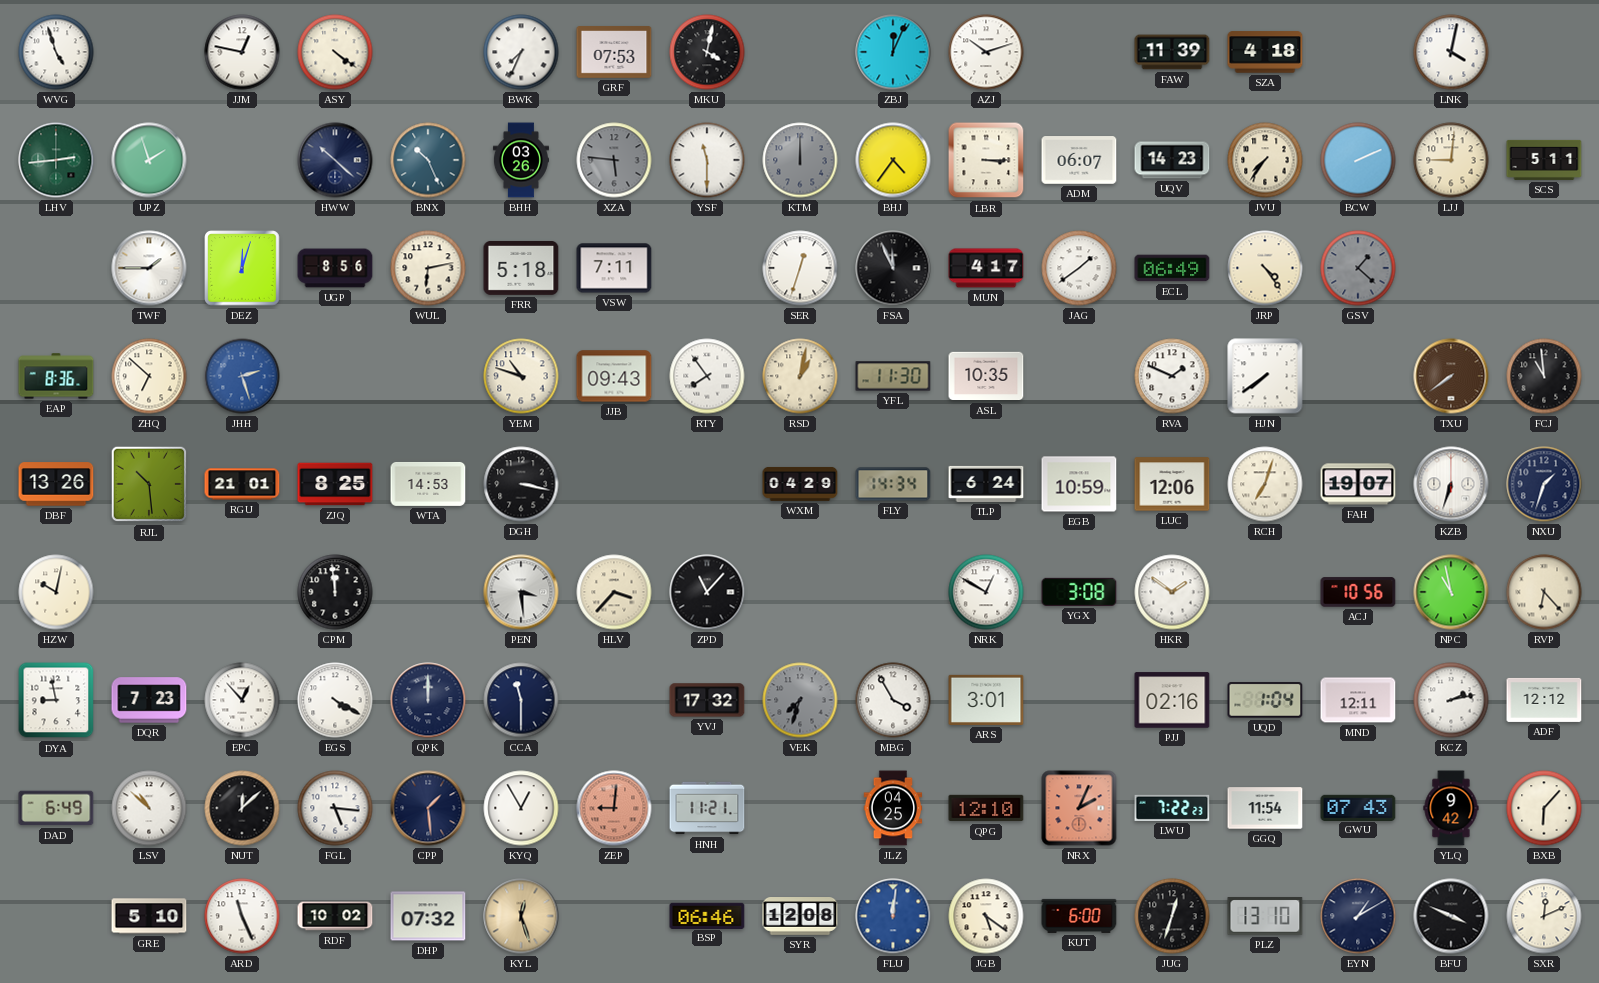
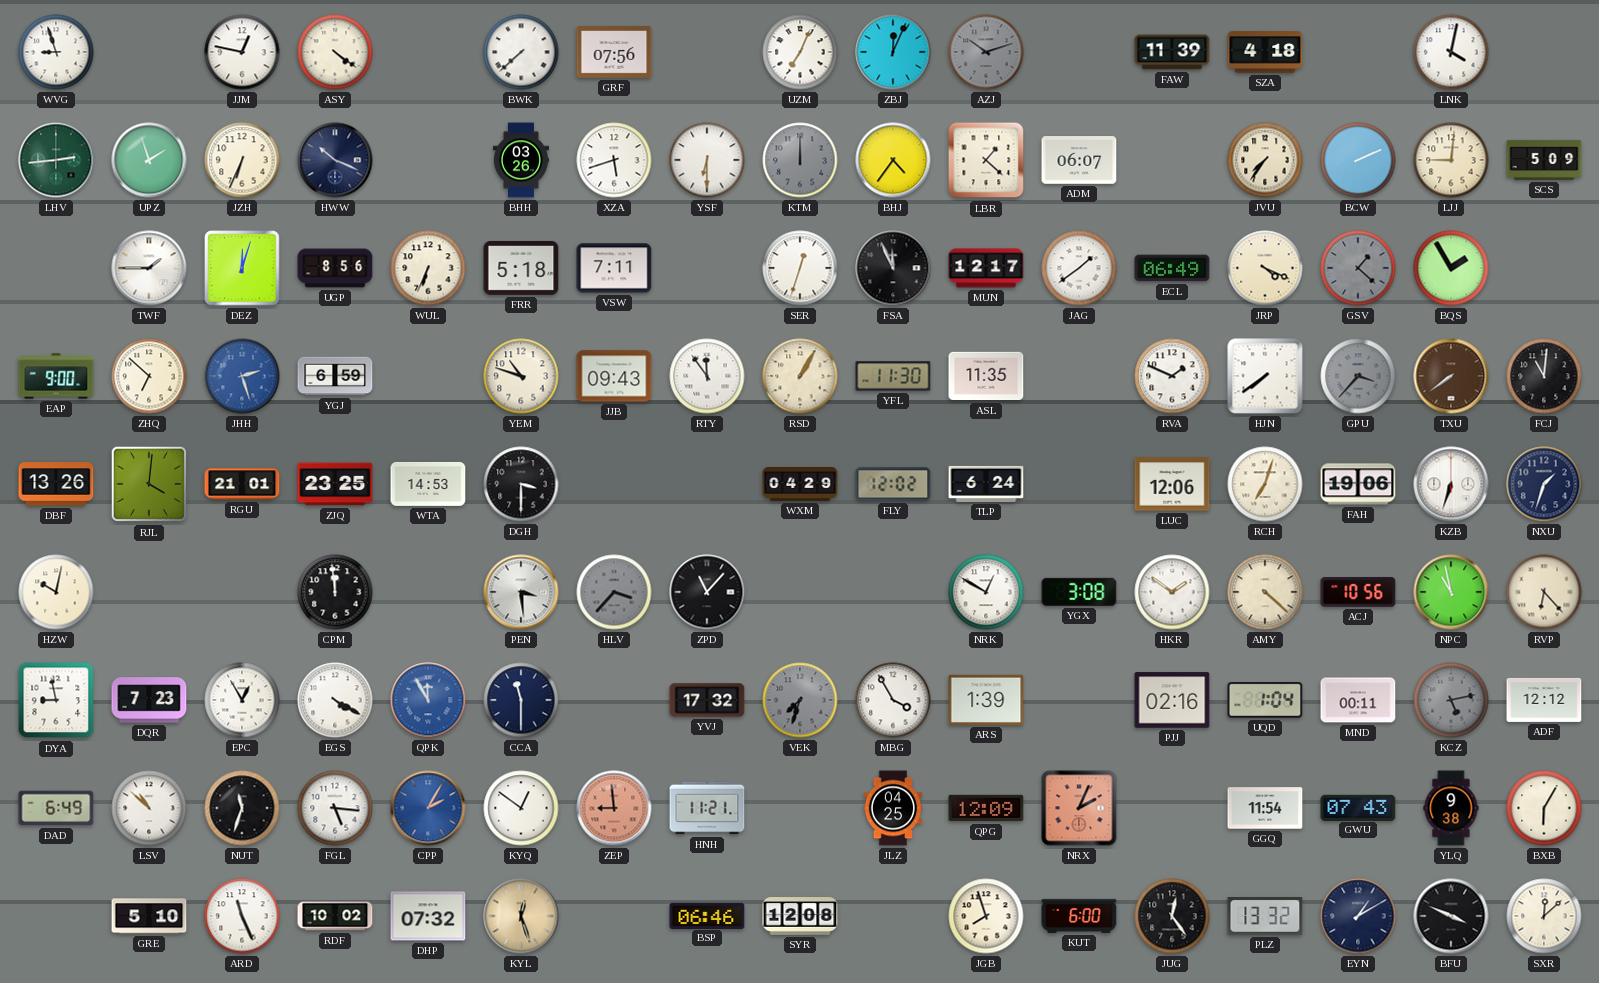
WVG: 4:57 -> 8:57
BWK: 7:34 -> 7:38
GRF: 07:53 -> 07:56
MKU: 4:02 -> none
UZM: none -> 7:04
AZJ dial: white -> grey
JZH: none -> 6:34
HWW: 10:22 -> 10:19
BNX: 10:26 -> none
XZA: 5:46 -> 5:42
XZA dial: grey -> white
YSF: 11:30 -> 6:30
LBR: 3:15 -> 1:22
UQV: 14:23 -> none
SCS: 5:11 -> 5:09
WUL: 6:13 -> 6:34
MUN: 4:17 -> 12:17
JRP: 4:24 -> 4:19
BQS: none -> 1:55
EAP: 8:36 -> 9:00
YGJ: none -> 6:59
RTY: 7:54 -> 11:54
RSD: 1:02 -> 1:05
ASL: 10:35 -> 11:35
GPU: none -> 3:37
FCJ: 10:59 -> 11:01
RJL: 10:29 -> 4:01
ZJQ: 8:25 -> 23:25
DGH: 3:17 -> 3:30
FLY: 14:34 -> 12:02
EGB: 10:59 -> none
FAH: 19:07 -> 19:06
HLV dial: cream -> grey
AMY: none -> 4:22
EPC: 12:53 -> 12:55
QPK: 12:00 -> 11:55
QPK dial: navy -> blue
ARS: 3:01 -> 1:39
MND: 12:11 -> 00:11
KCZ: 2:13 -> 5:13
KCZ dial: white -> grey
NUT: 12:08 -> 11:33
CPP: 1:29 -> 2:05
CPP dial: navy -> blue
KYQ: 12:55 -> 12:51
ZEP: 9:01 -> 8:59
QPG: 12:10 -> 12:09
LWU: 7:22 -> none
YLQ: 9:42 -> 9:38
BXB: 6:07 -> 6:05
FLU: 12:01 -> none
JGB: 5:21 -> 7:57
JUG: 12:33 -> 12:24
PLZ: 13:10 -> 13:32
SXR: 12:11 -> 12:08
